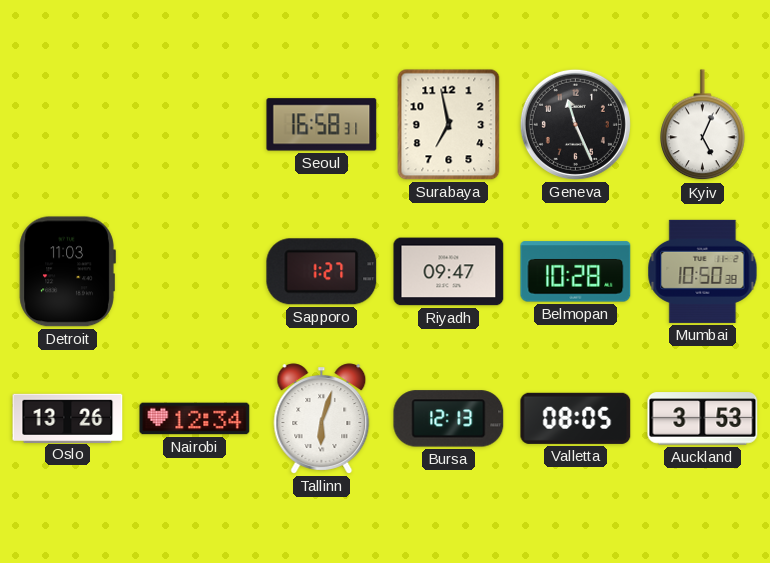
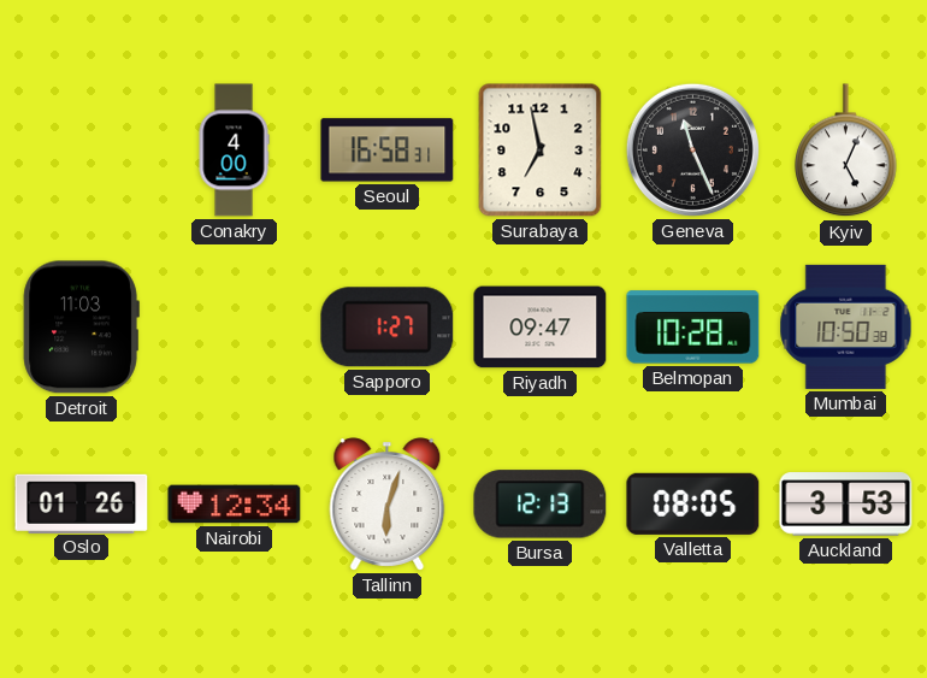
Conakry: none -> 4:00
Oslo: 13:26 -> 01:26
